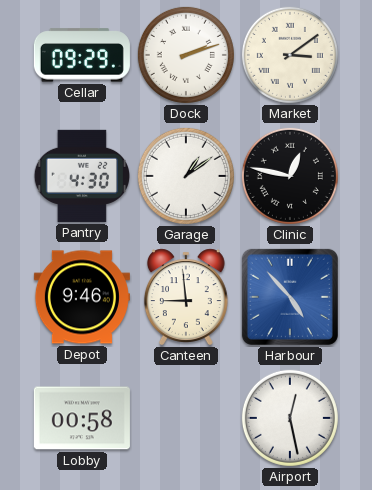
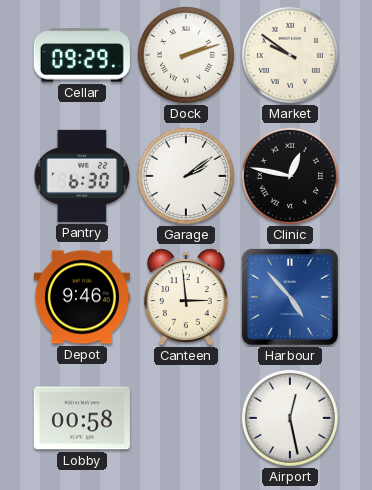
Market: 3:09 -> 9:51
Pantry: 4:30 -> 6:30
Garage: 1:09 -> 2:09
Canteen: 8:59 -> 2:59
